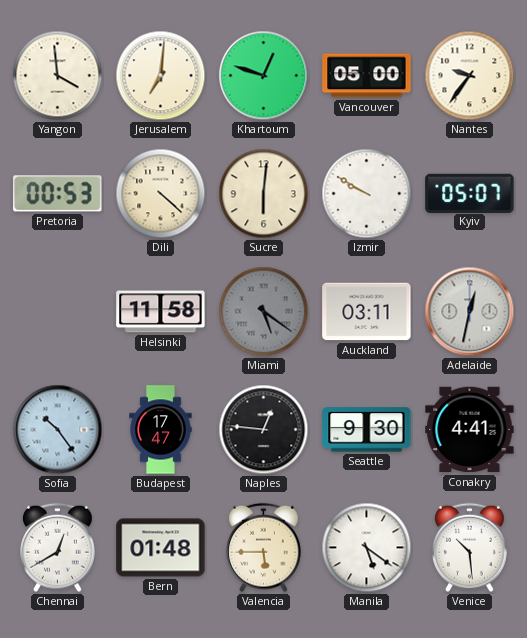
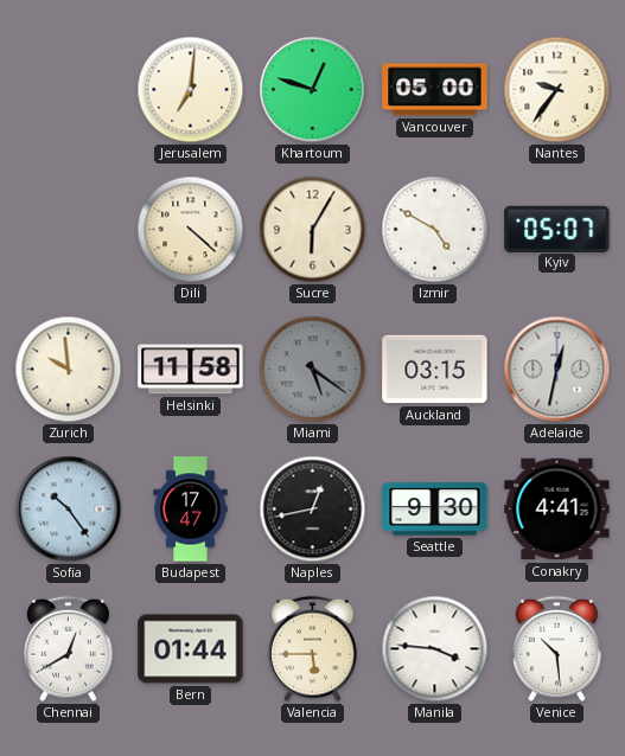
Yangon: 3:59 -> none
Pretoria: 00:53 -> none
Sucre: 6:01 -> 6:05
Izmir: 9:50 -> 4:50
Zurich: none -> 9:59
Auckland: 03:11 -> 03:15
Naples: 12:46 -> 12:43
Bern: 01:48 -> 01:44
Manila: 5:21 -> 3:46
